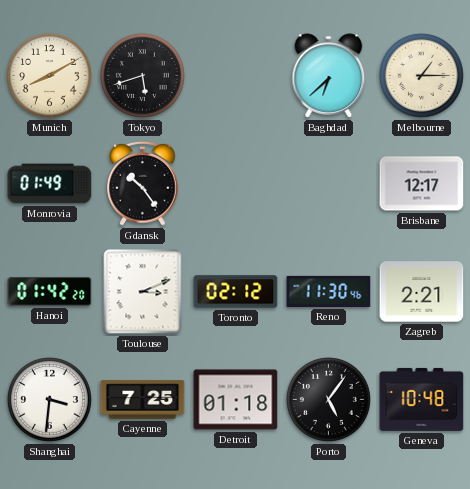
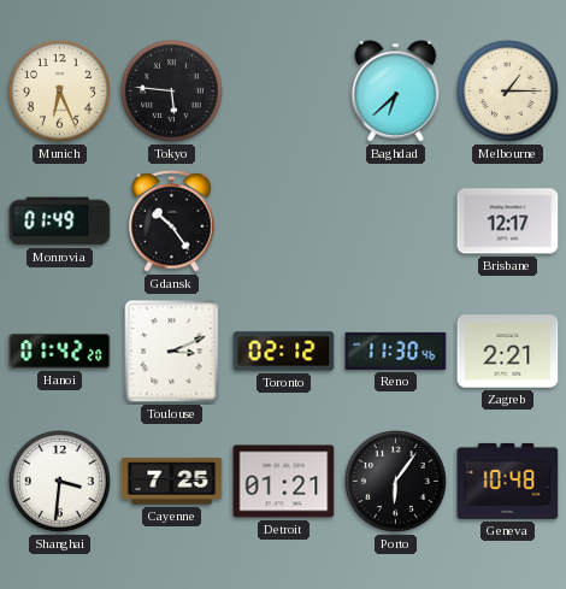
Munich: 8:10 -> 6:26
Tokyo: 5:42 -> 5:46
Detroit: 01:18 -> 01:21
Porto: 5:06 -> 6:06
